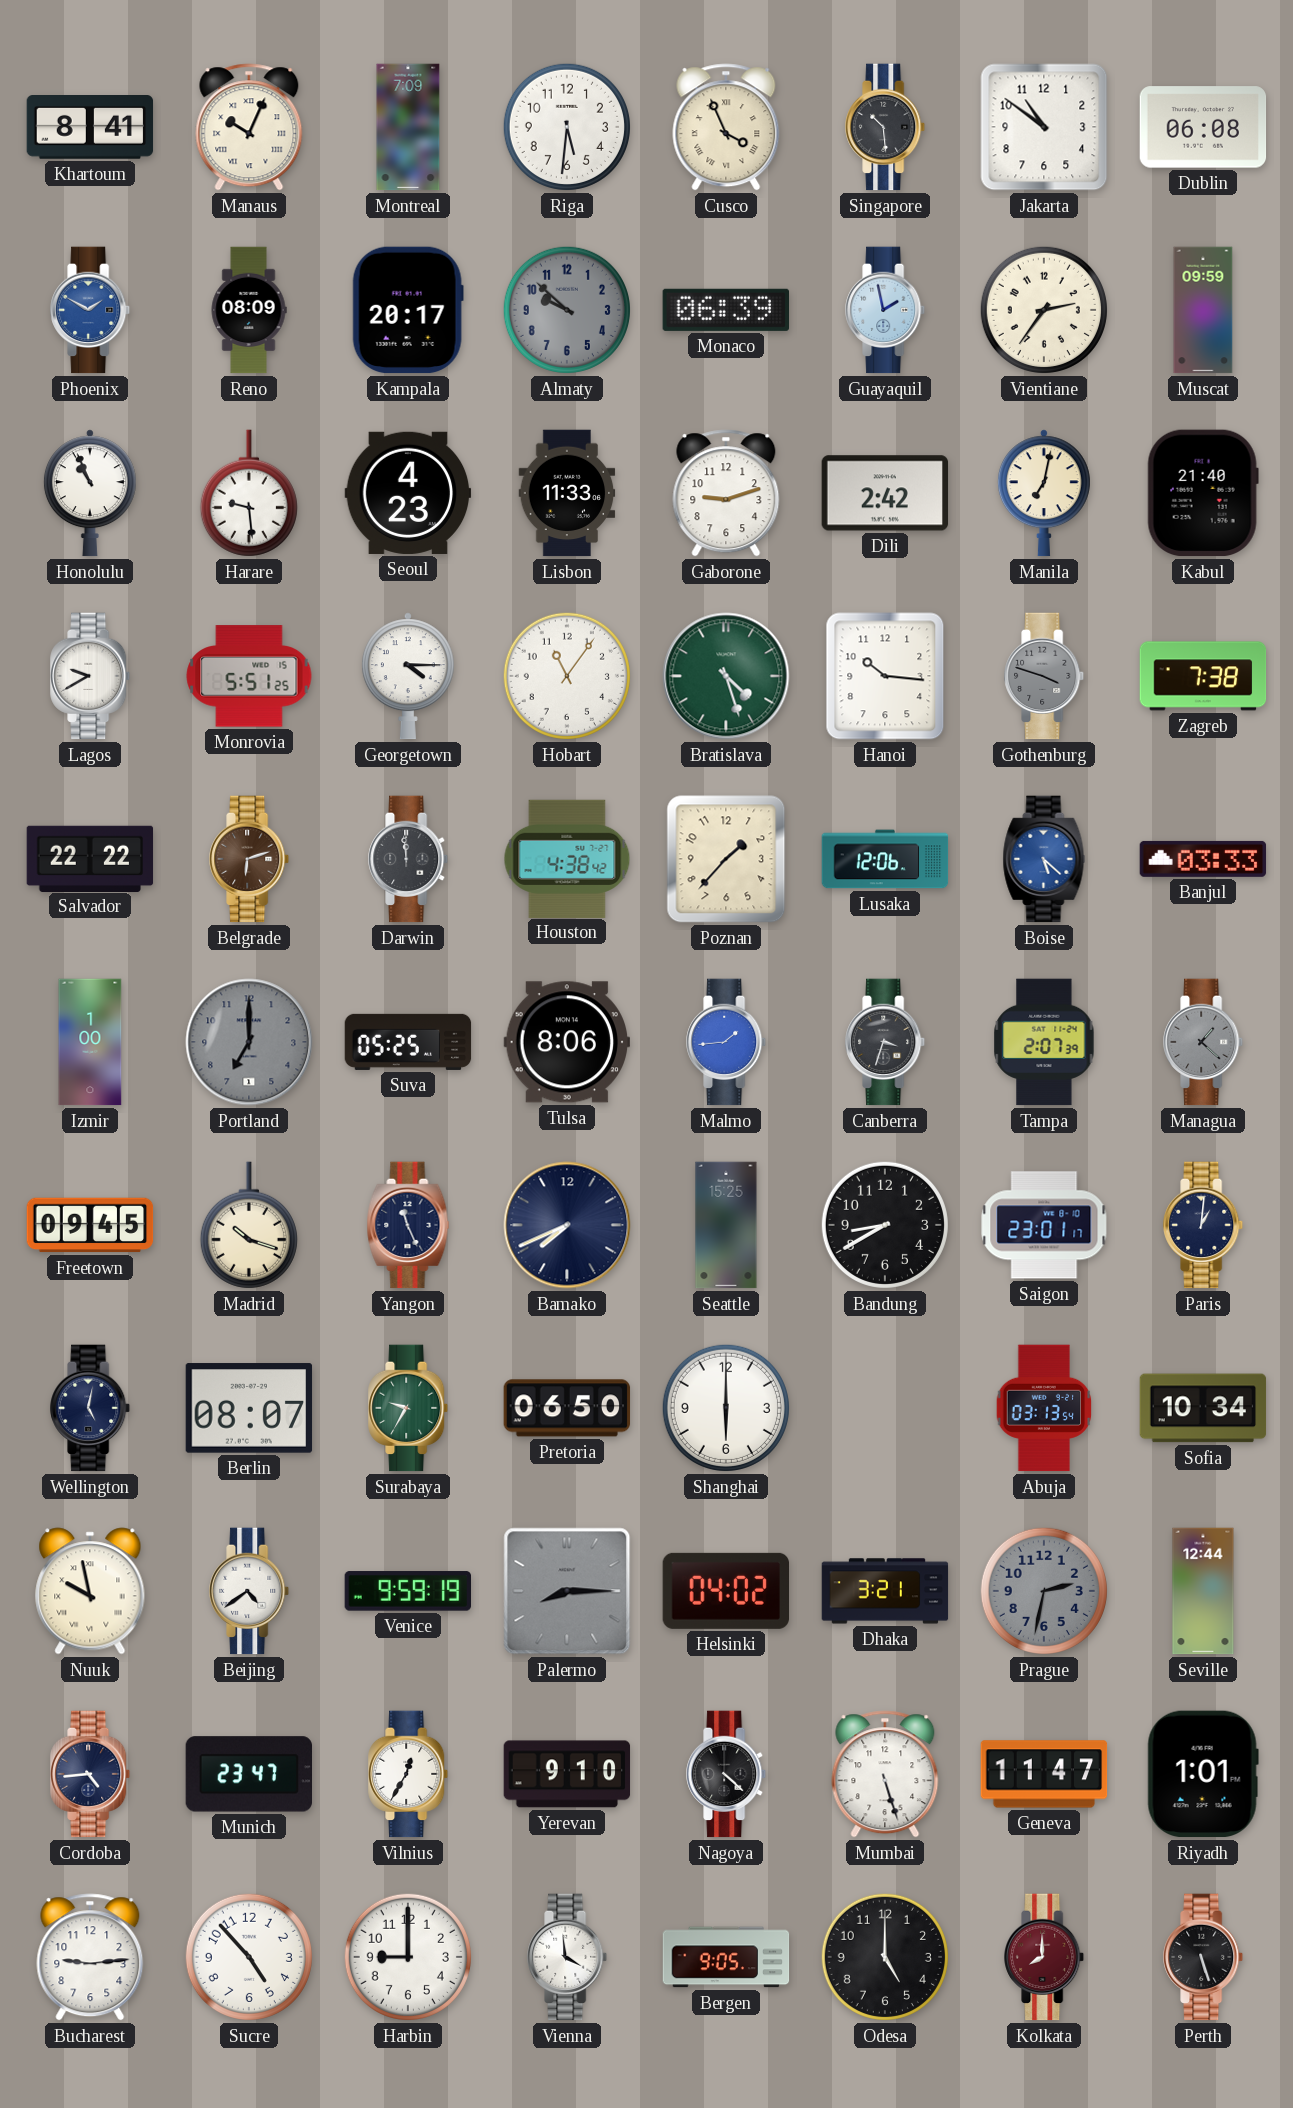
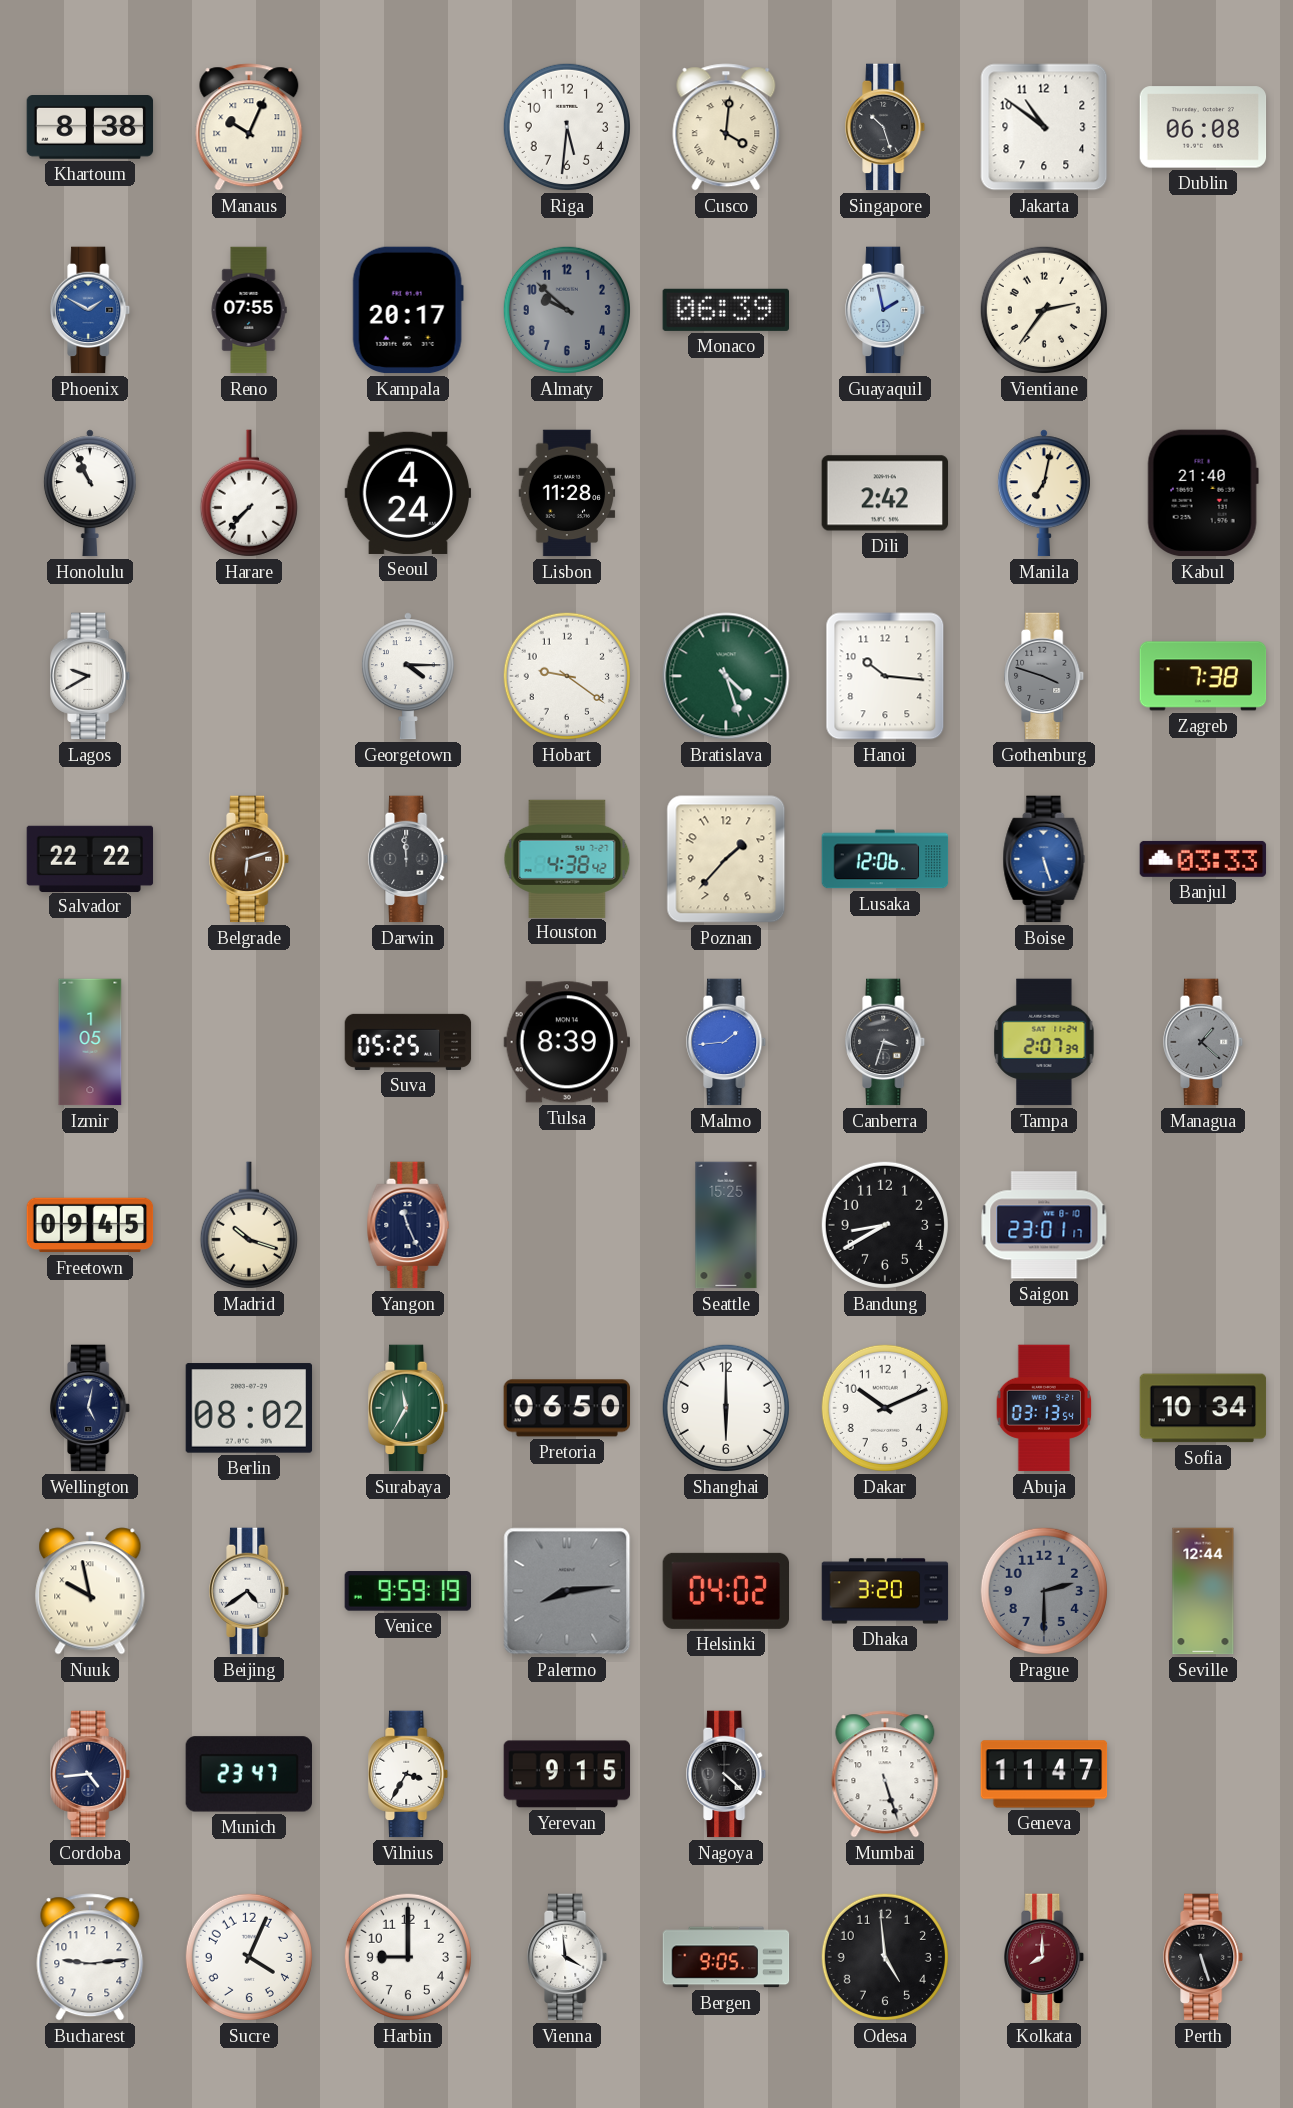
Khartoum: 8:41 -> 8:38
Montreal: 7:09 -> none
Cusco: 3:56 -> 4:01
Singapore: 10:29 -> 10:27
Reno: 08:09 -> 07:55
Muscat: 09:59 -> none
Harare: 9:29 -> 7:37
Seoul: 4:23 -> 4:24
Lisbon: 11:33 -> 11:28
Gaborone: 9:12 -> none
Monrovia: 5:51 -> none
Hobart: 11:06 -> 9:21
Boise: 5:22 -> 5:27
Izmir: 1:00 -> 1:05
Portland: 7:00 -> none
Tulsa: 8:06 -> 8:39
Bamako: 7:41 -> none
Paris: 1:01 -> none
Berlin: 08:07 -> 08:02
Surabaya: 9:35 -> 11:35
Dakar: none -> 10:11
Palermo: 8:15 -> 8:14
Dhaka: 3:21 -> 3:20
Prague: 2:32 -> 2:30
Vilnius: 12:35 -> 3:35
Yerevan: 9:10 -> 9:15
Riyadh: 1:01 -> none
Sucre: 4:53 -> 4:04
Odesa: 5:00 -> 4:59
